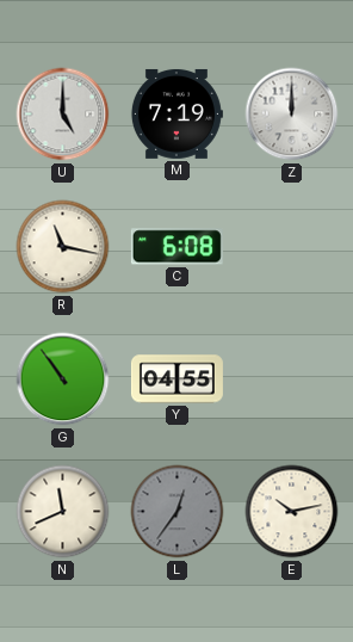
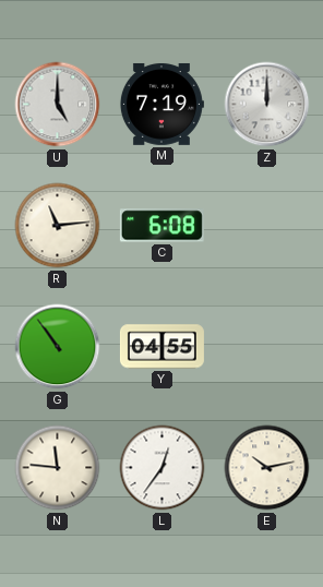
R: 11:17 -> 11:14
N: 11:41 -> 11:46
L dial: grey -> white
